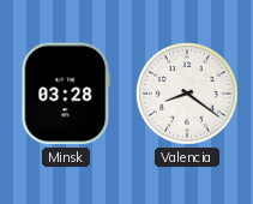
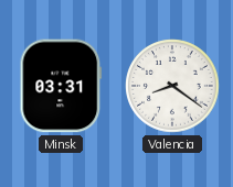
Minsk: 03:28 -> 03:31
